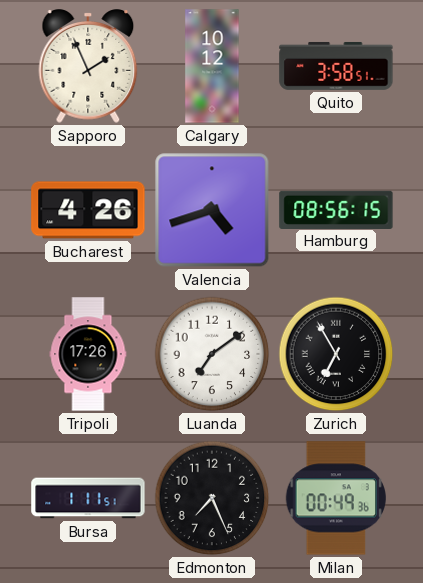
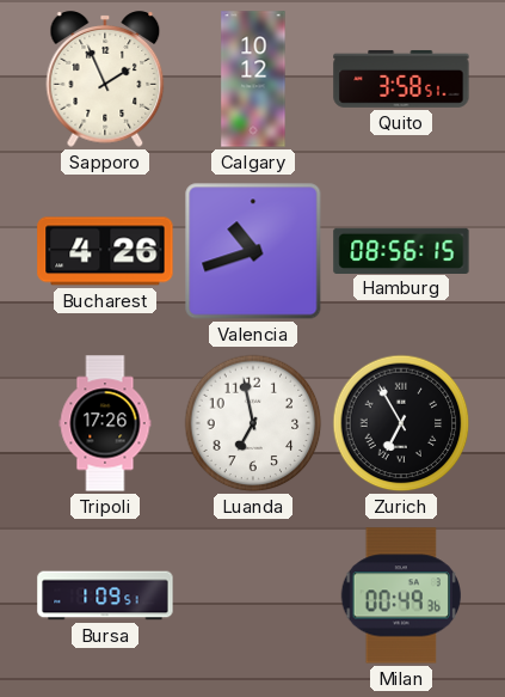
Valencia: 4:42 -> 10:42
Luanda: 7:09 -> 6:58
Bursa: 1:11 -> 1:09
Edmonton: 7:26 -> none
